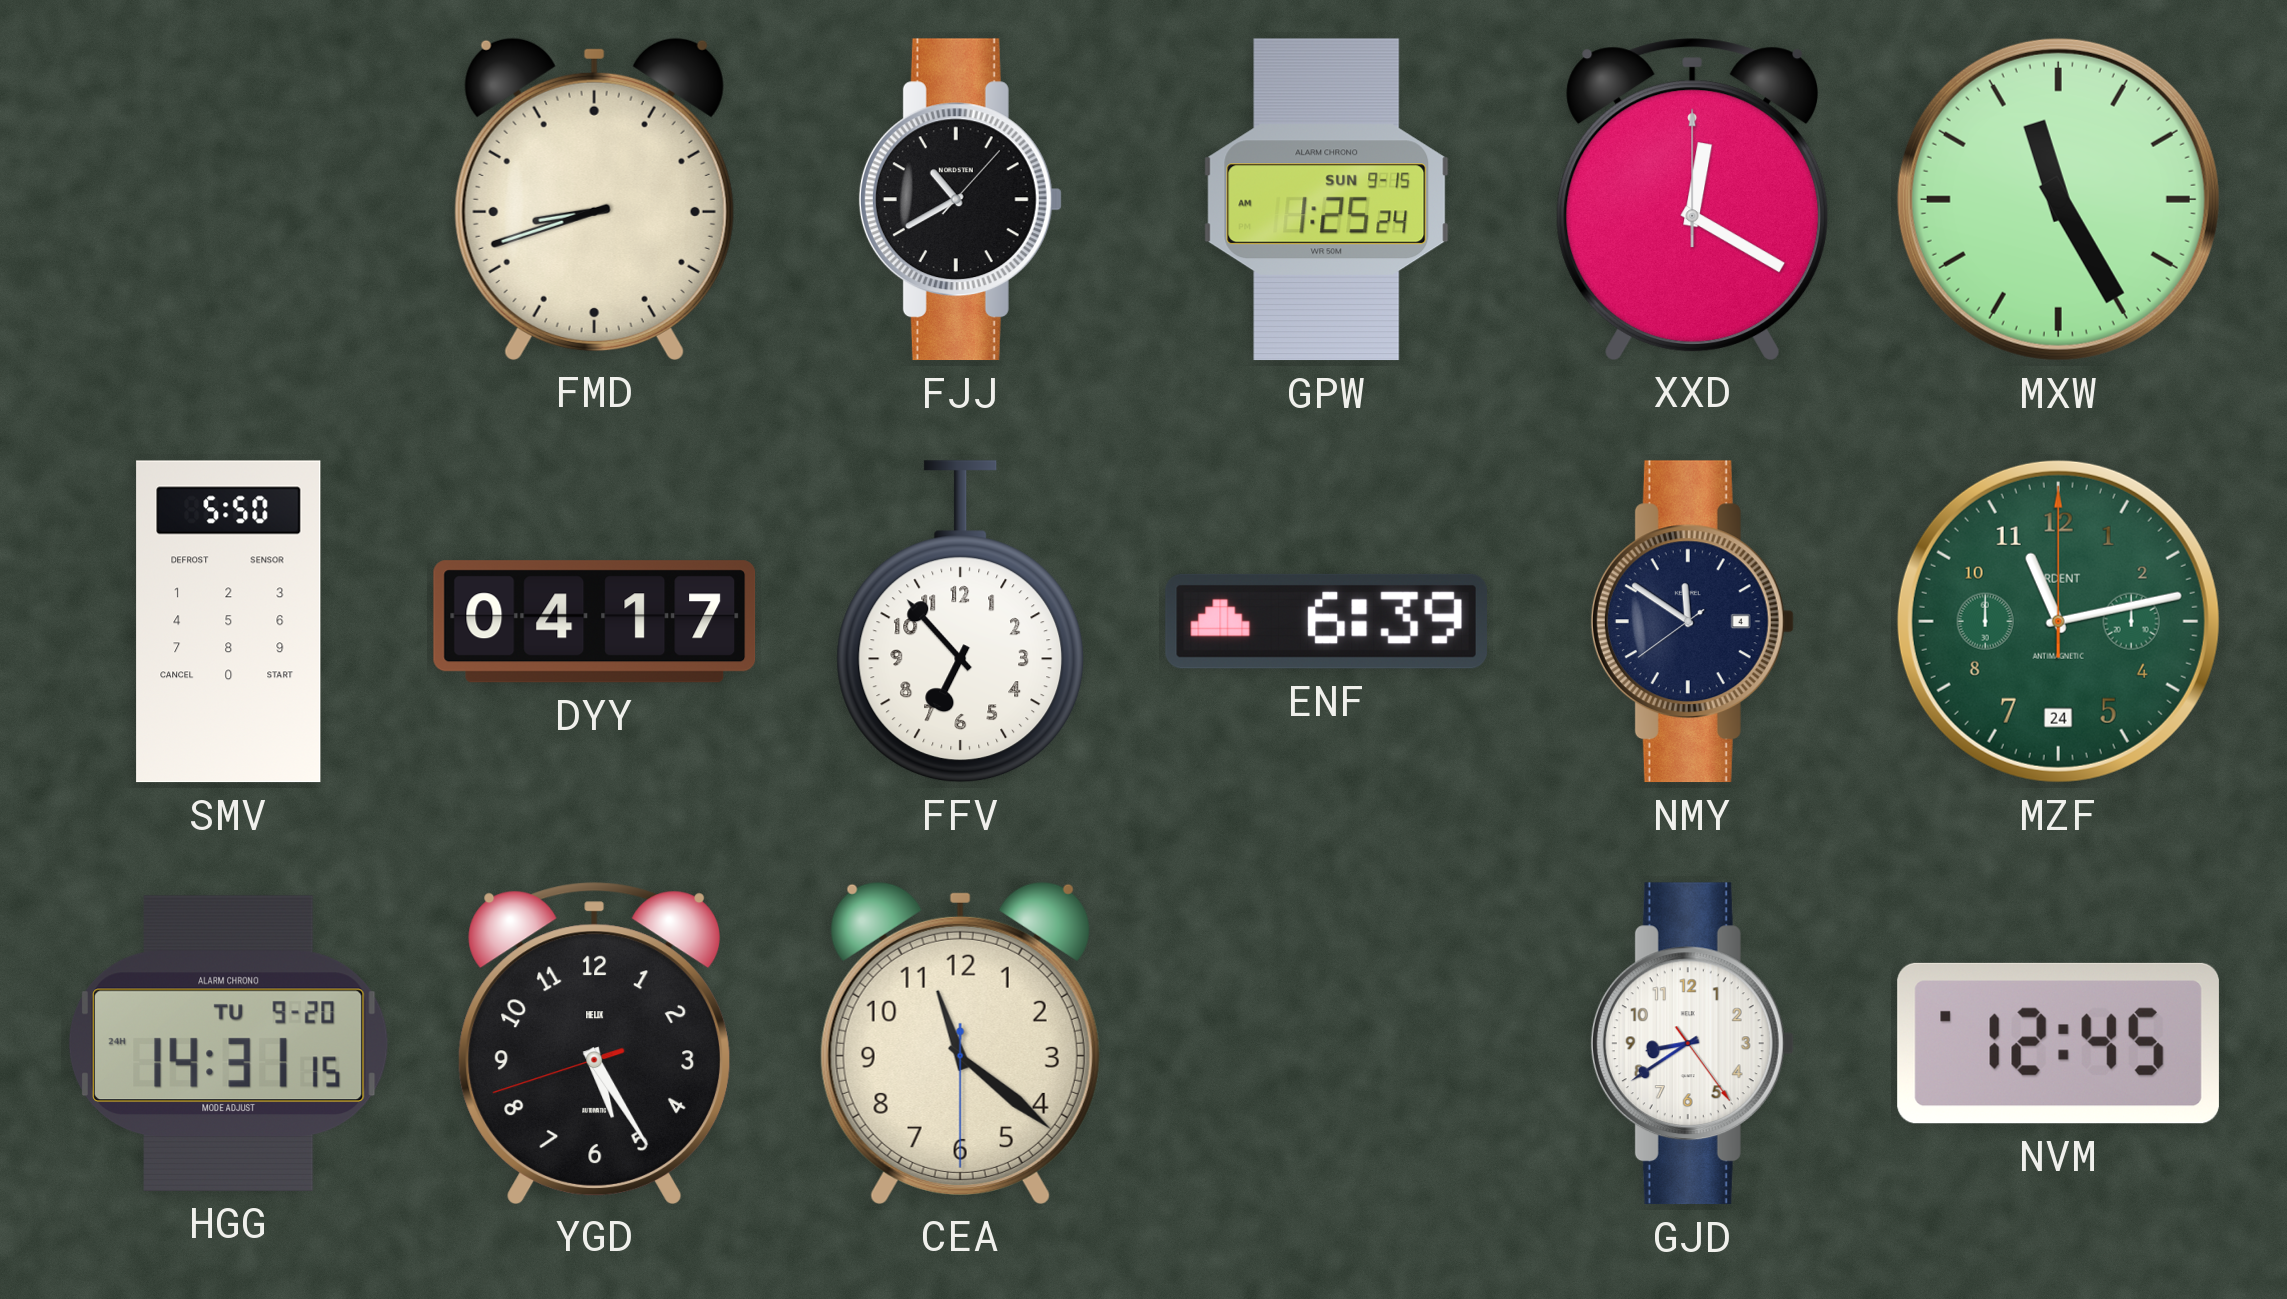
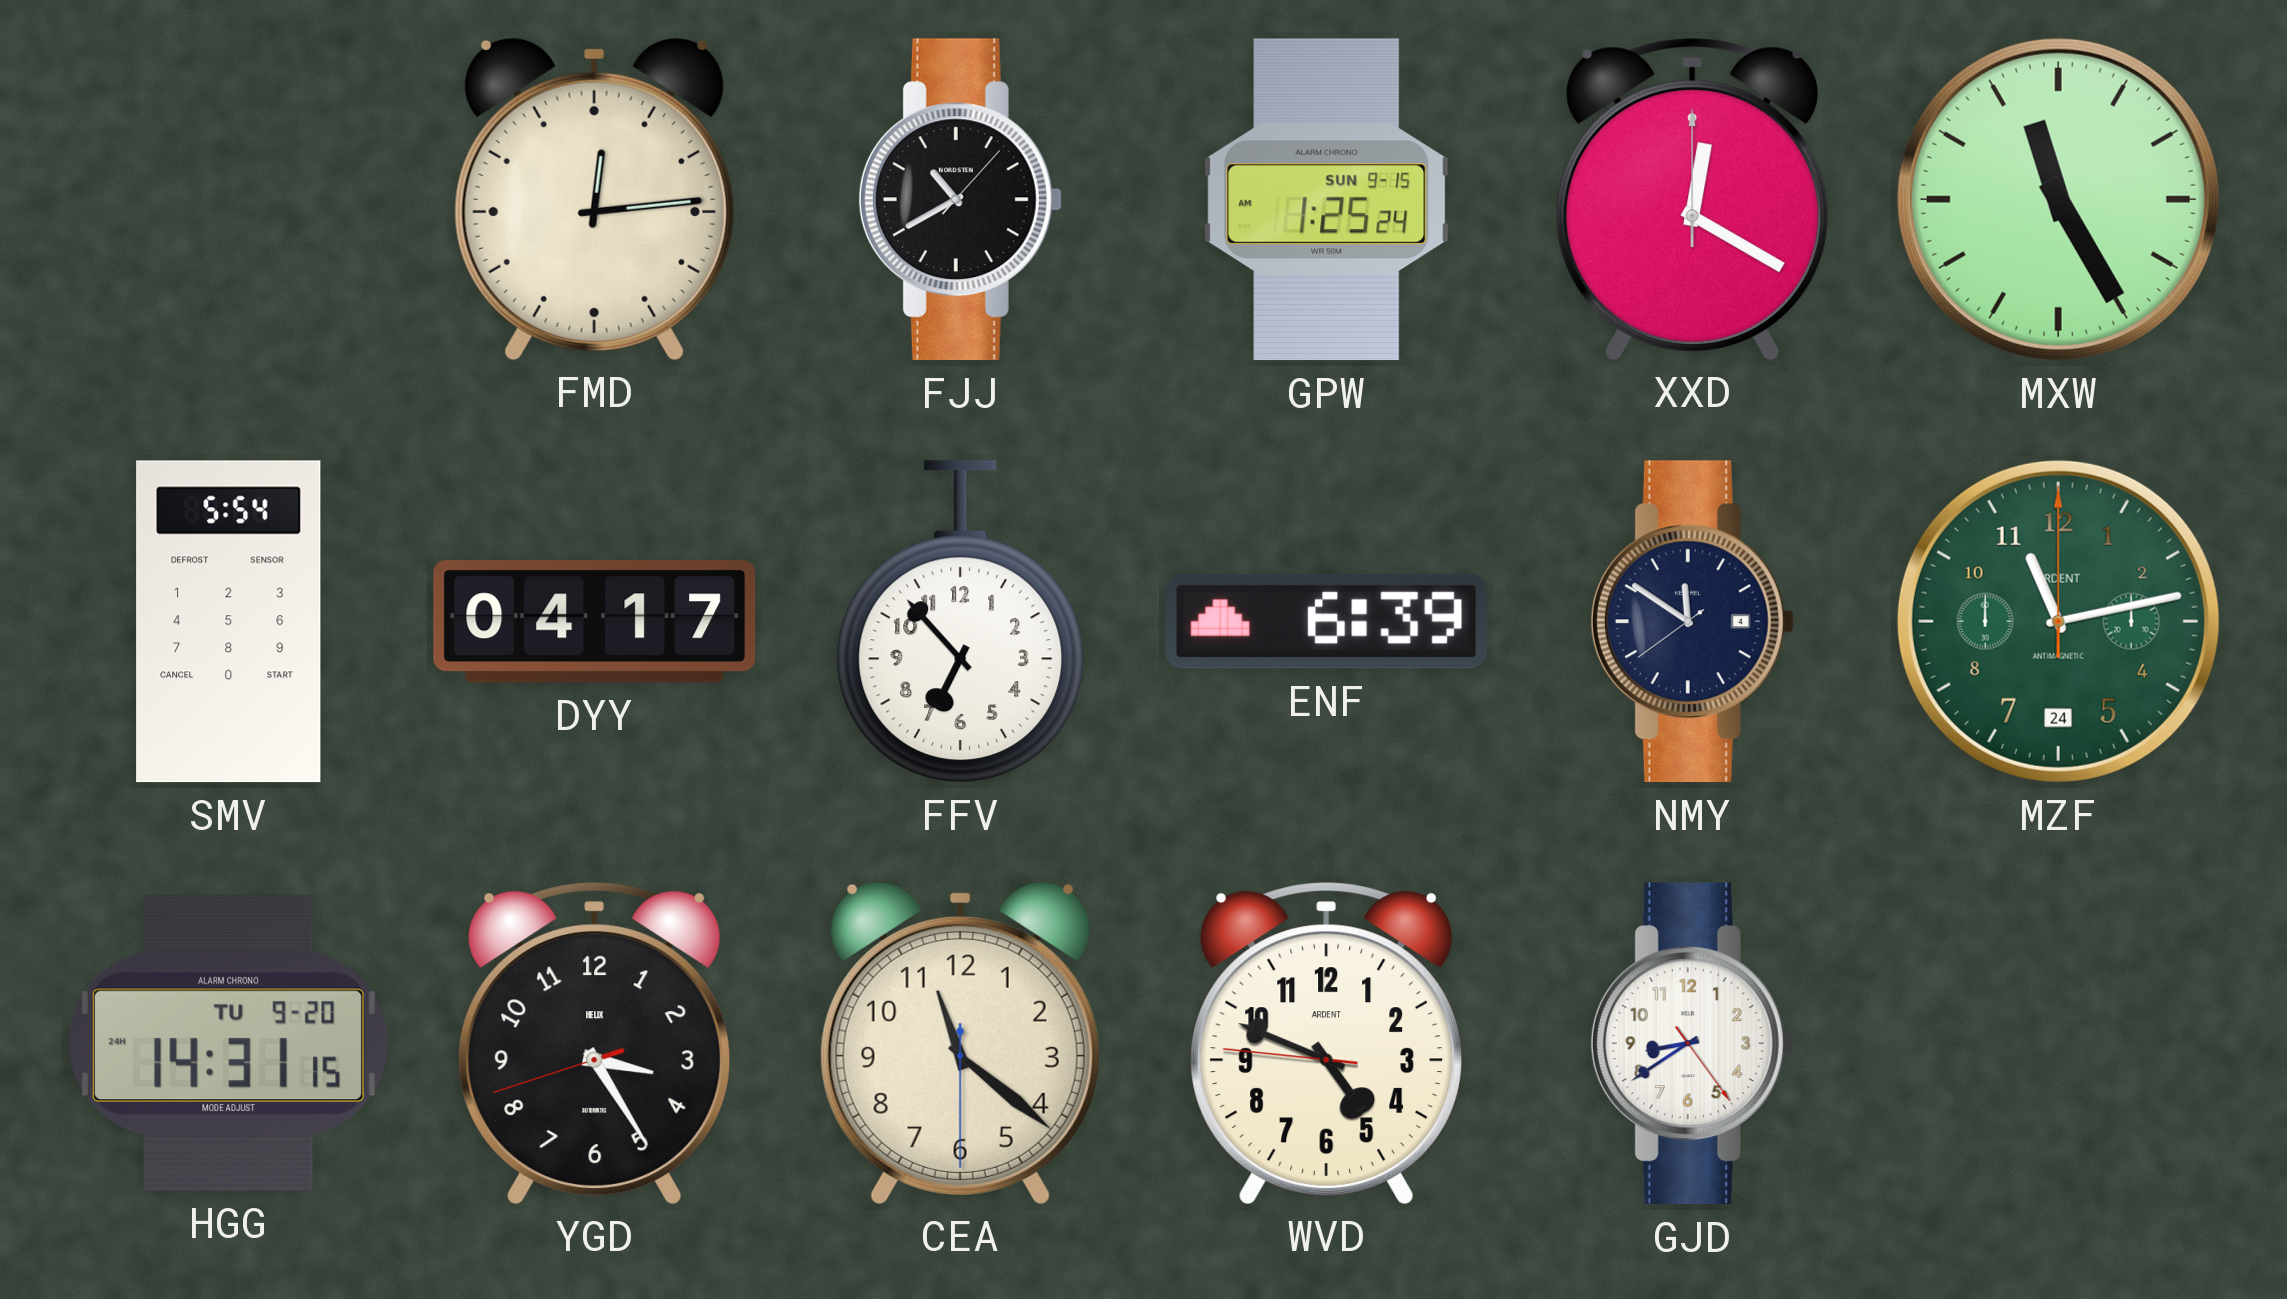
FMD: 8:42 -> 12:14
SMV: 5:50 -> 5:54
YGD: 5:24 -> 3:24
WVD: none -> 4:48
NVM: 12:45 -> none
